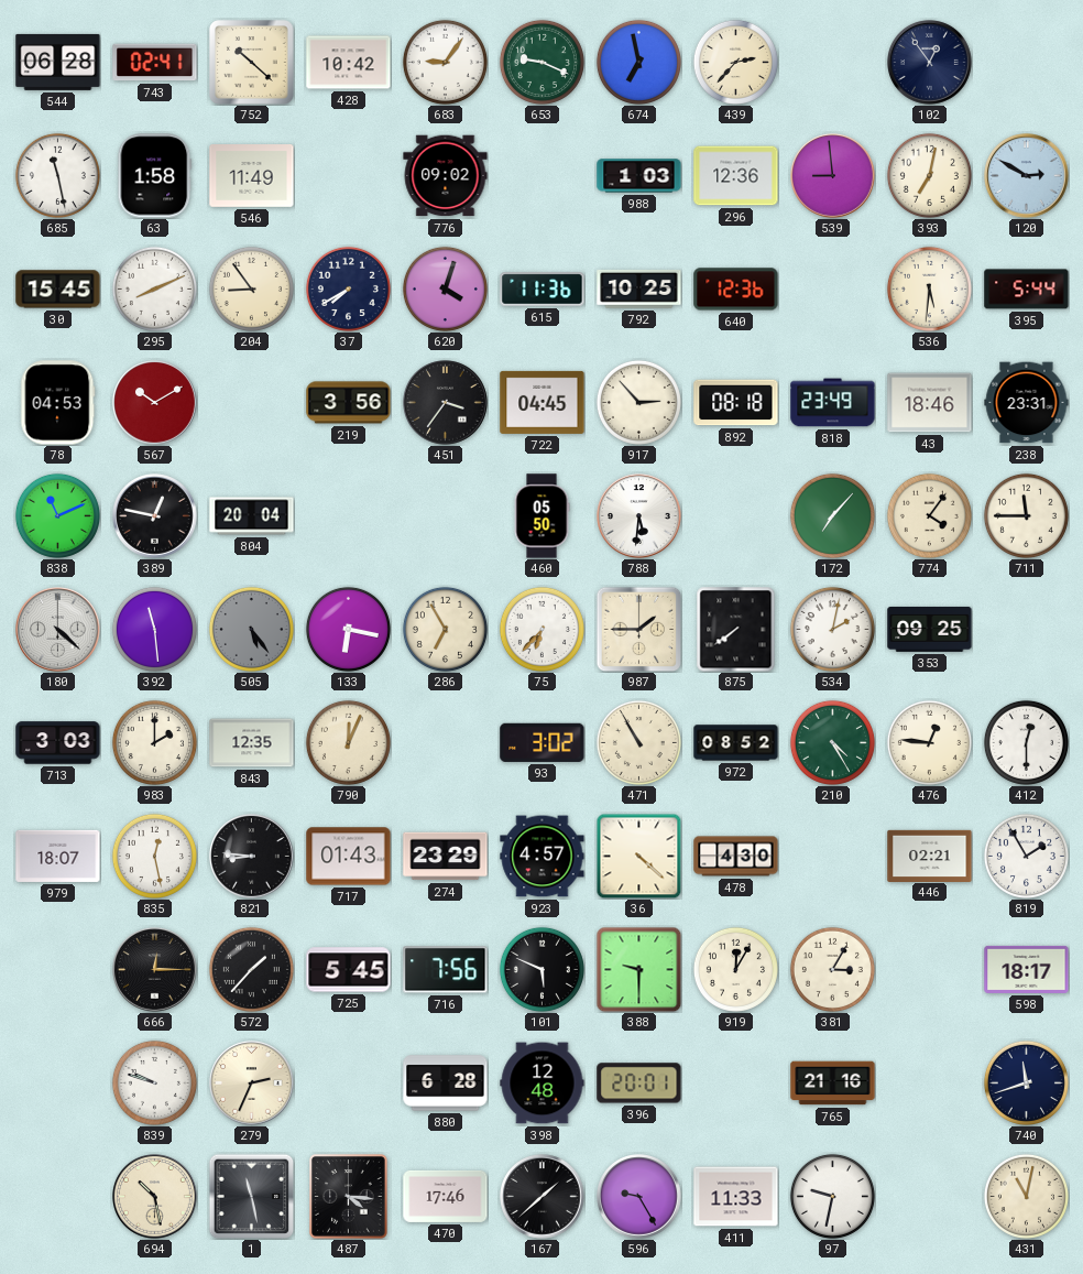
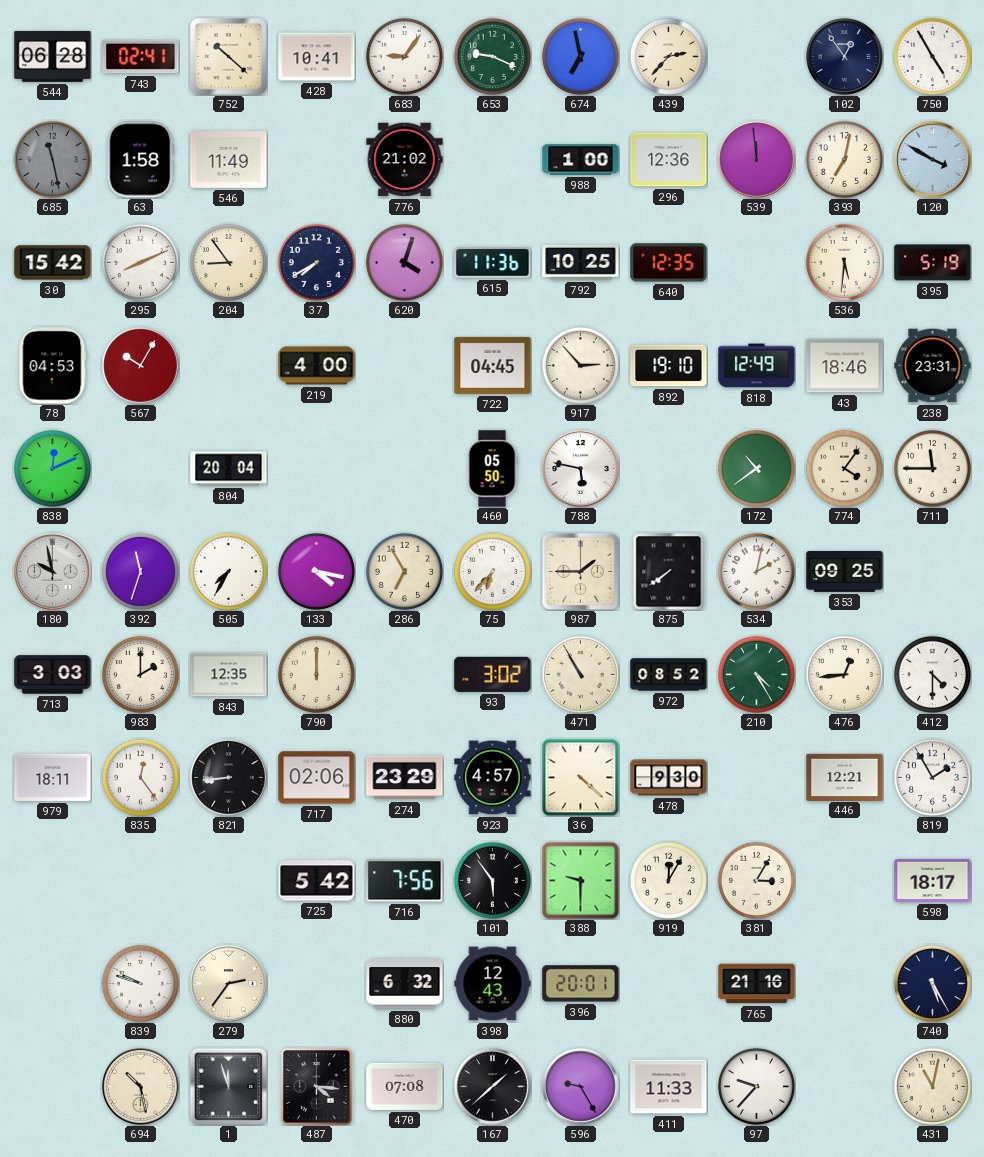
428: 10:42 -> 10:41
750: none -> 4:55
685 dial: white -> grey
776: 09:02 -> 21:02
988: 1:03 -> 1:00
539: 8:59 -> 11:59
120: 2:50 -> 3:50
30: 15:45 -> 15:42
640: 12:36 -> 12:35
395: 5:44 -> 5:19
567: 10:10 -> 10:05
219: 3:56 -> 4:00
451: 3:36 -> none
892: 08:18 -> 19:10
818: 23:49 -> 12:49
838: 11:11 -> 12:11
389: 12:47 -> none
788: 5:31 -> 5:47
172: 7:07 -> 10:39
180: 4:22 -> 9:58
392: 11:29 -> 11:33
505: 5:24 -> 7:35
505 dial: grey -> white
133: 6:17 -> 4:17
790: 12:04 -> 12:00
476: 12:46 -> 12:44
412: 12:30 -> 4:30
979: 18:07 -> 18:11
835: 12:28 -> 12:24
821: 8:46 -> 8:44
717: 01:43 -> 02:06
478: 4:30 -> 9:30
446: 02:21 -> 12:21
666: 12:15 -> none
572: 1:37 -> none
725: 5:45 -> 5:42
101: 5:49 -> 5:54
279: 2:34 -> 2:36
880: 6:28 -> 6:32
398: 12:48 -> 12:43
740: 11:42 -> 5:25
1: 11:28 -> 11:57
470: 17:46 -> 07:08
97: 9:32 -> 9:37
